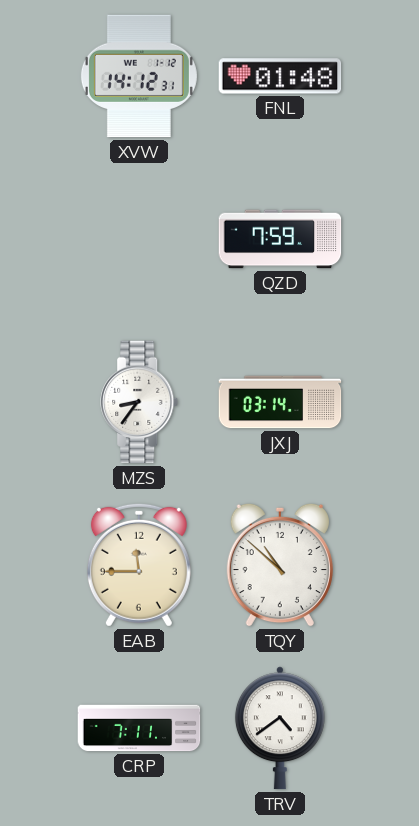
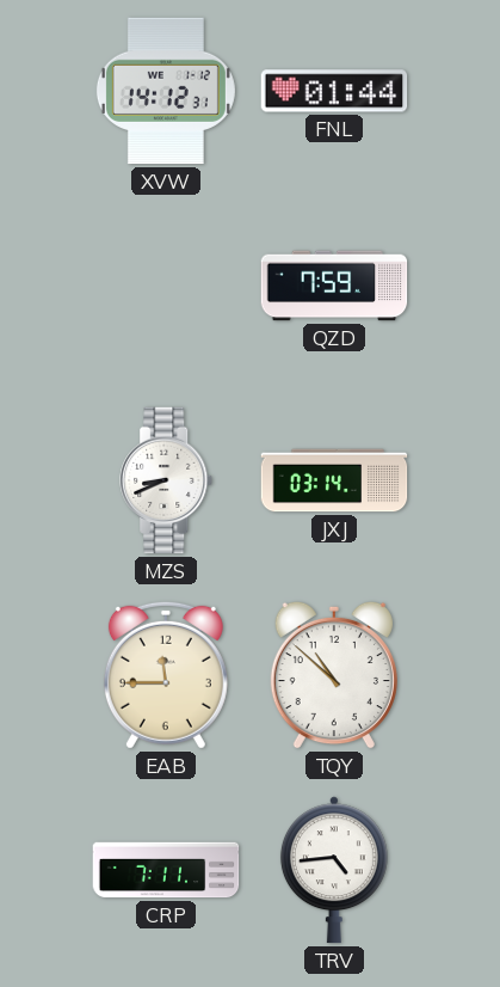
FNL: 01:48 -> 01:44
MZS: 8:36 -> 8:41
TRV: 4:39 -> 4:44
